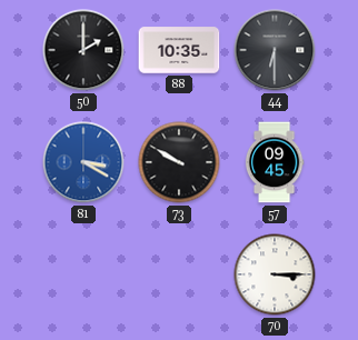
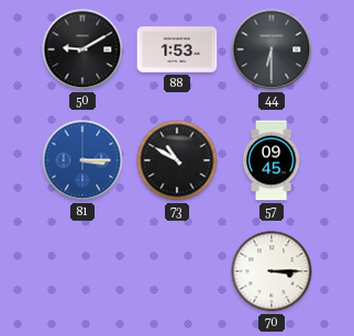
50: 2:00 -> 9:10
88: 10:35 -> 1:53
81: 3:20 -> 3:15
73: 9:50 -> 10:50
